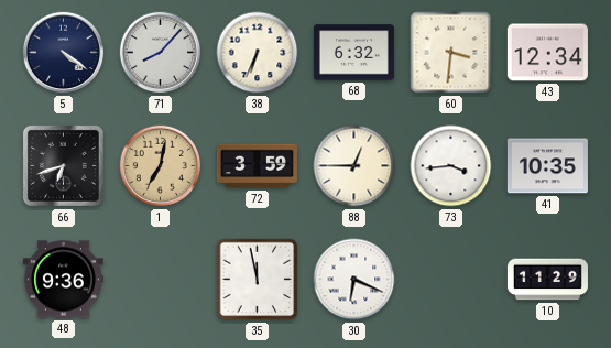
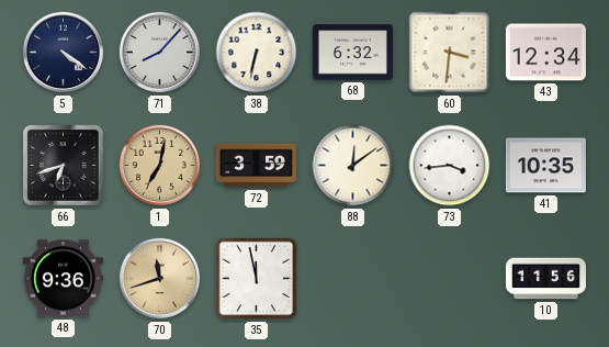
38: 6:34 -> 6:32
88: 12:45 -> 12:09
70: none -> 11:42
30: 6:19 -> none
10: 11:29 -> 11:56
